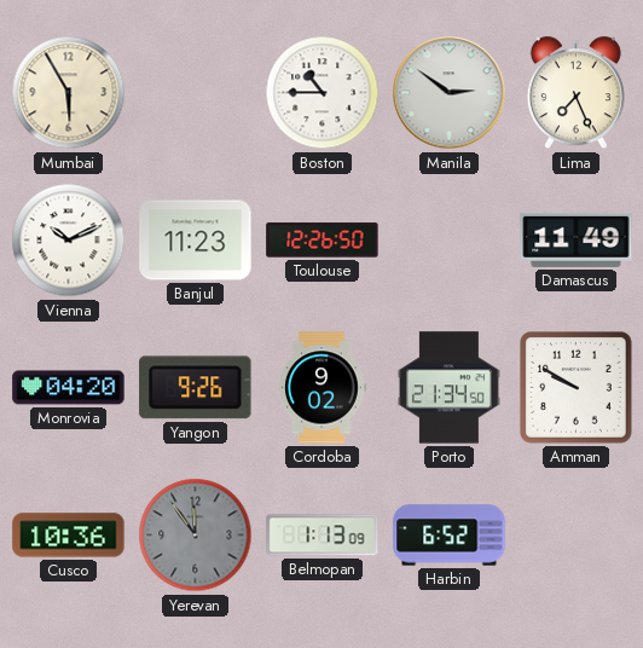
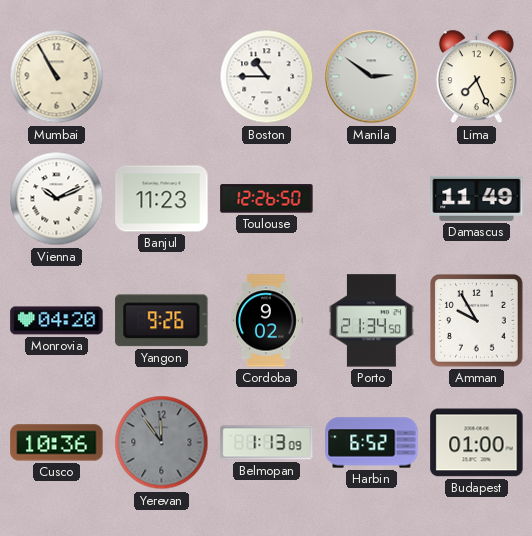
Mumbai: 5:55 -> 10:55
Amman: 9:50 -> 9:55
Budapest: none -> 01:00
